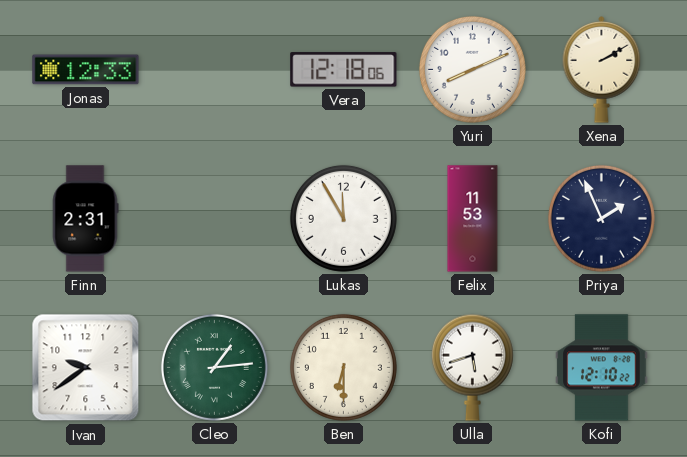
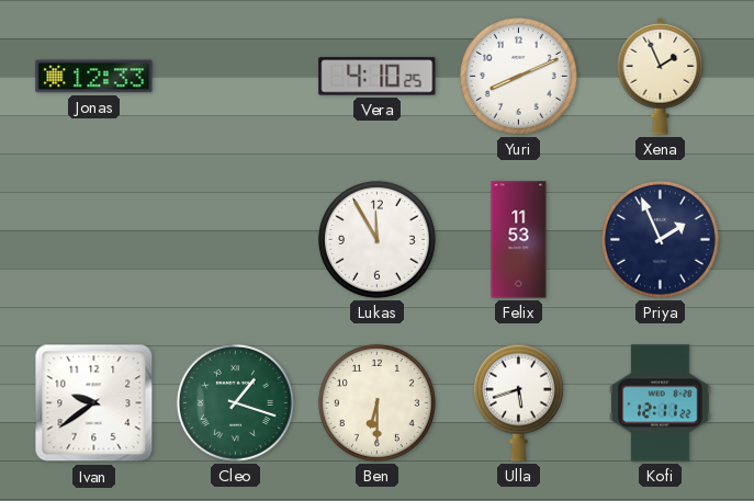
Vera: 12:18 -> 4:10
Xena: 2:10 -> 1:56
Finn: 2:31 -> none
Cleo: 1:14 -> 1:18
Kofi: 12:10 -> 12:11
